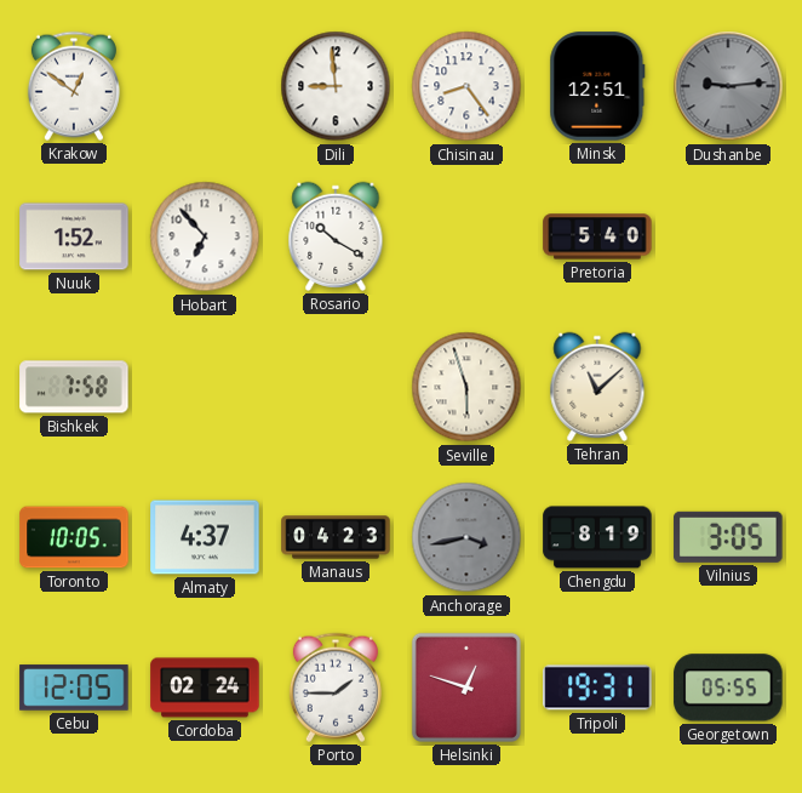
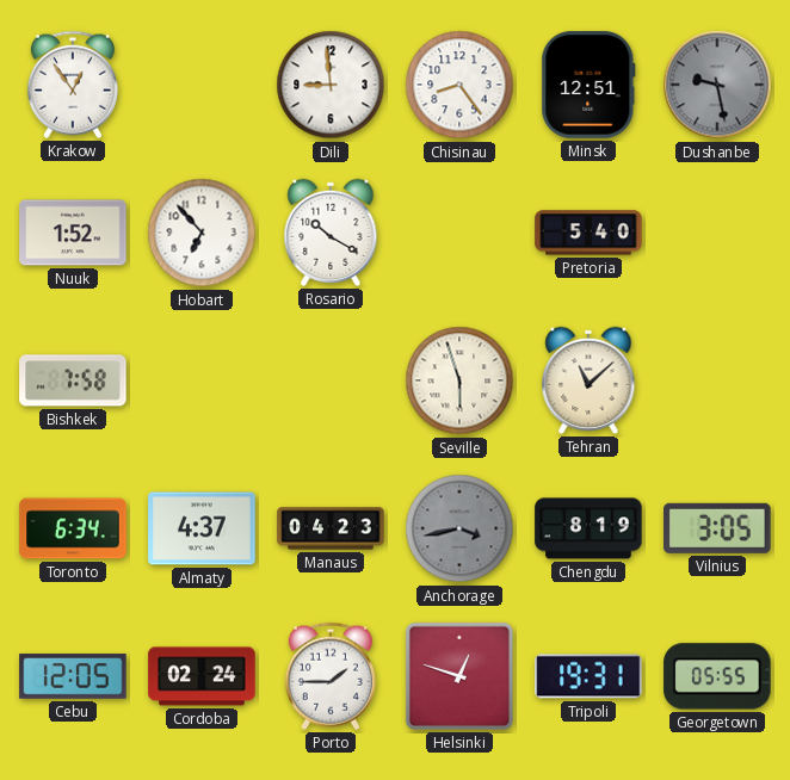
Krakow: 12:51 -> 12:54
Dushanbe: 9:14 -> 9:28
Toronto: 10:05 -> 6:34
